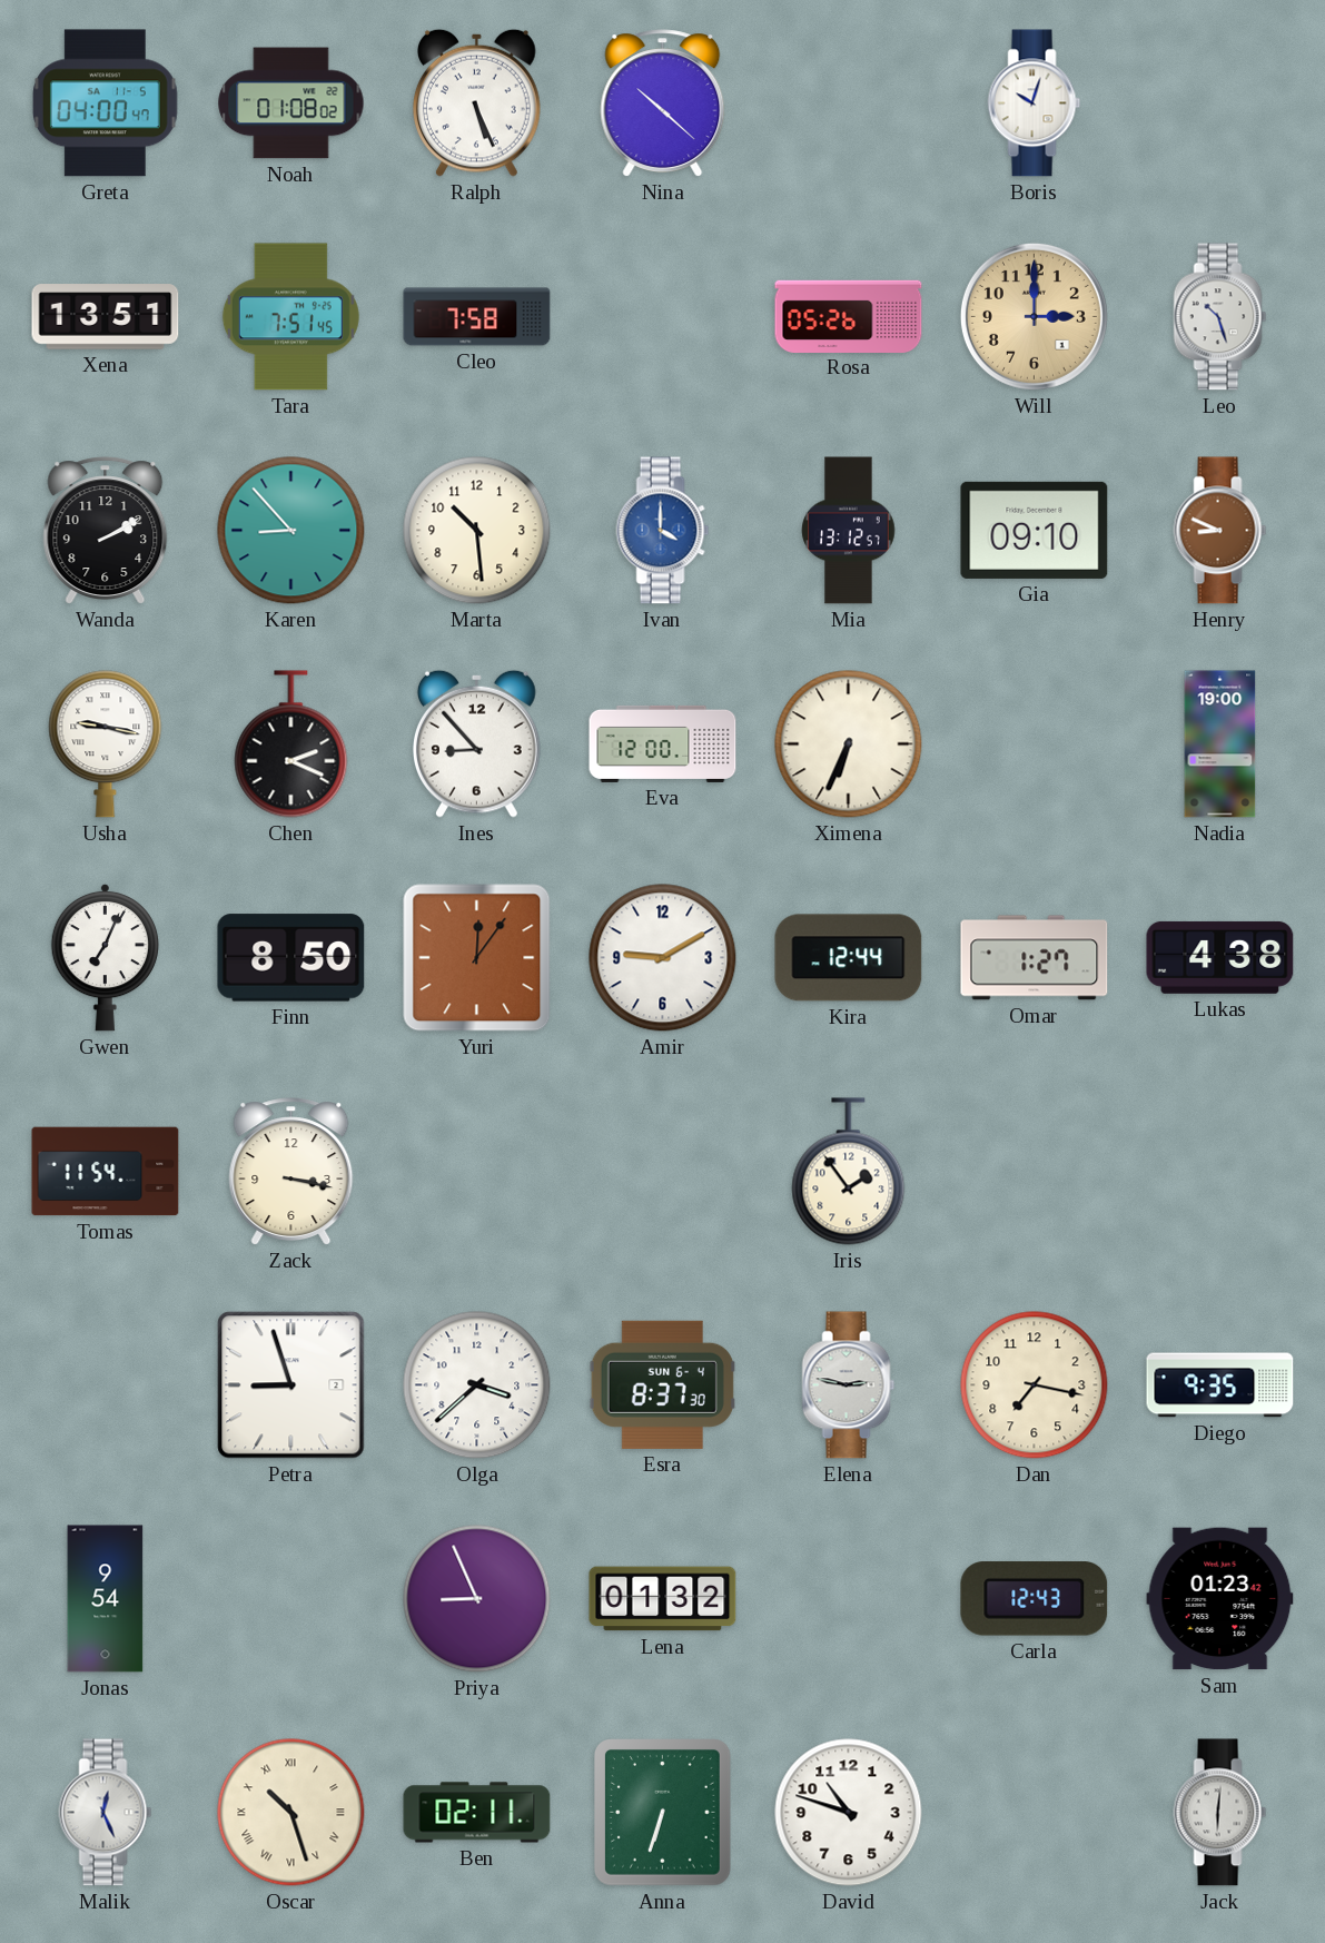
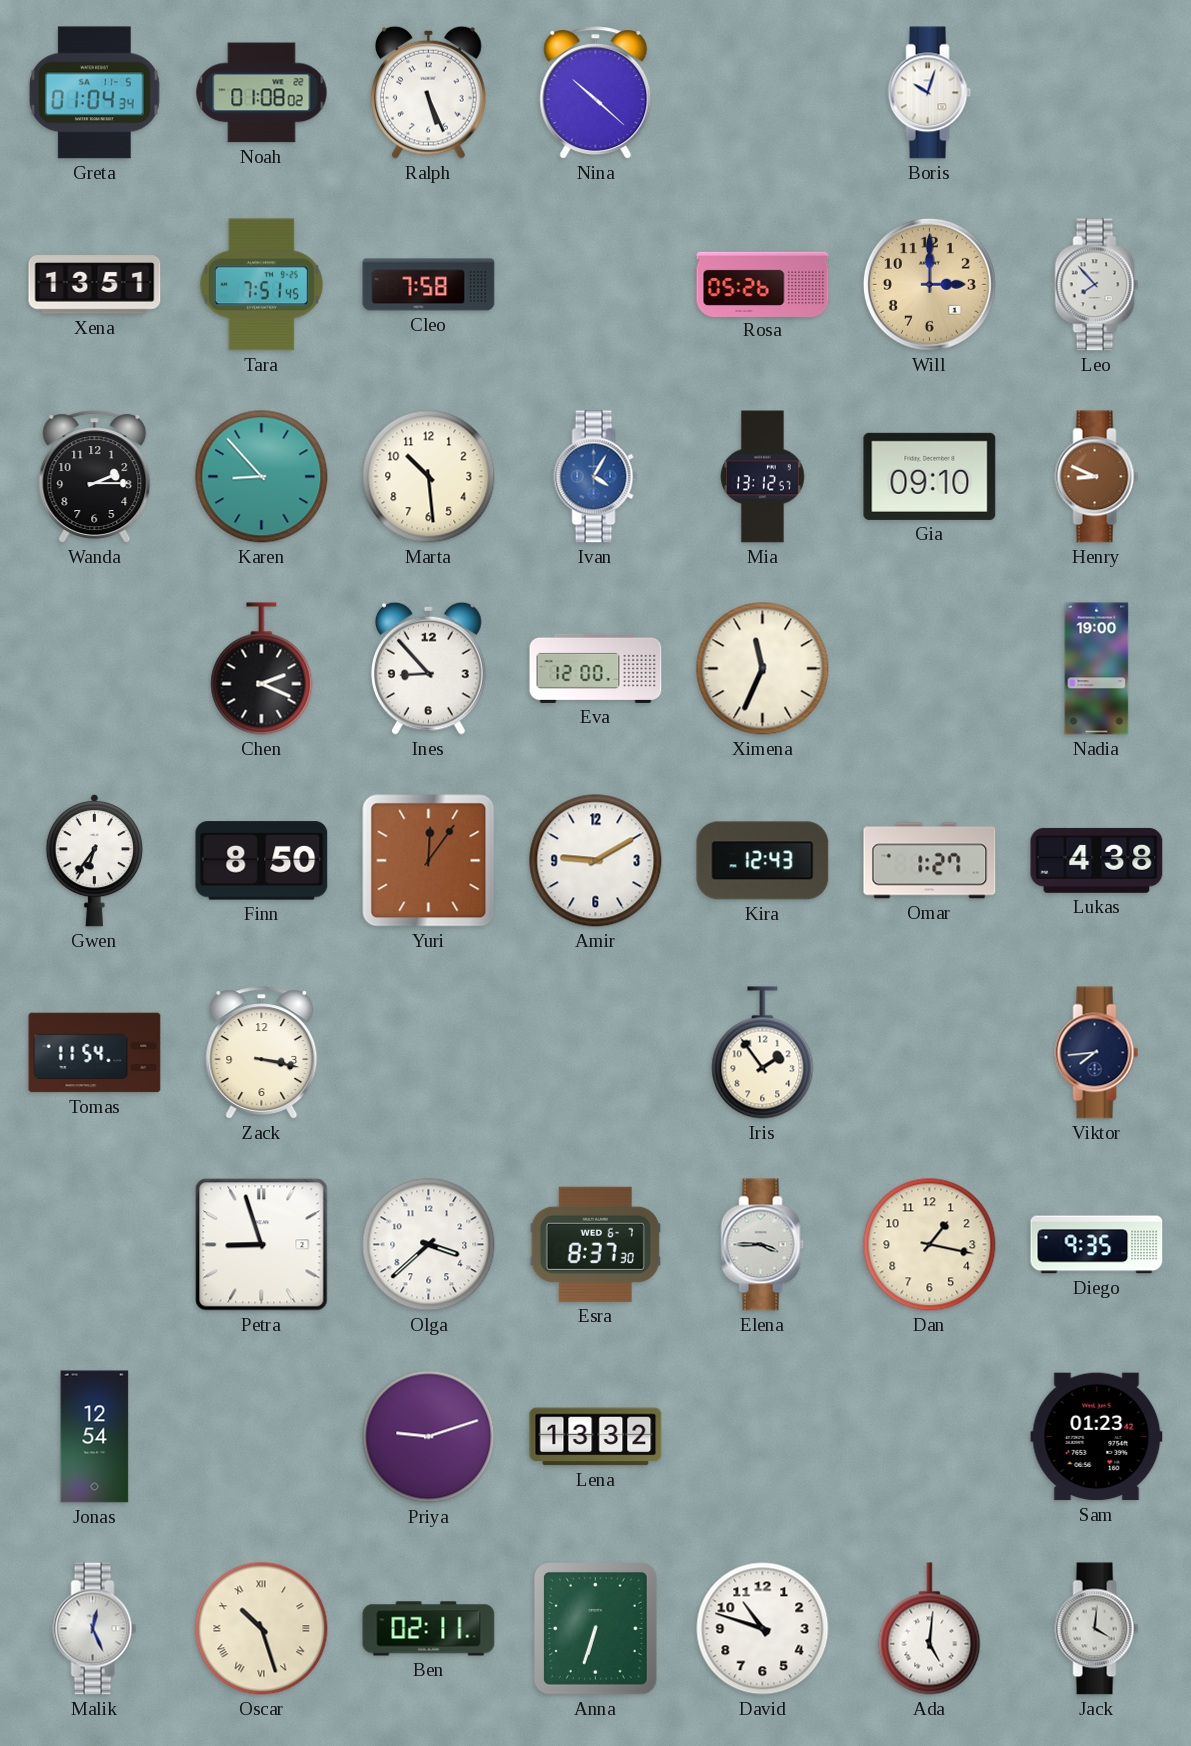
Greta: 04:00 -> 01:04
Leo: 10:27 -> 7:53
Wanda: 2:10 -> 2:15
Ivan: 4:00 -> 4:05
Usha: 9:17 -> none
Ximena: 6:34 -> 11:34
Gwen: 7:04 -> 6:36
Kira: 12:44 -> 12:43
Viktor: none -> 7:44
Esra date: SUN 6-4 -> WED 6-7
Elena: 2:47 -> 3:45
Dan: 7:17 -> 1:17
Jonas: 9:54 -> 12:54
Priya: 8:56 -> 9:12
Lena: 01:32 -> 13:32
Carla: 12:43 -> none
Ada: none -> 5:01
Jack: 6:01 -> 4:01
